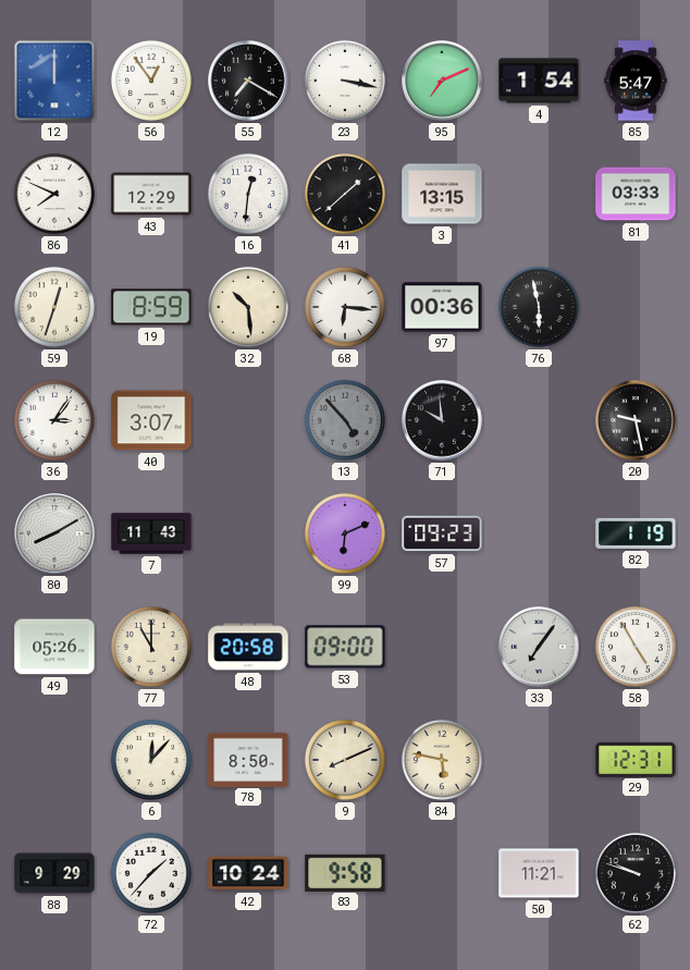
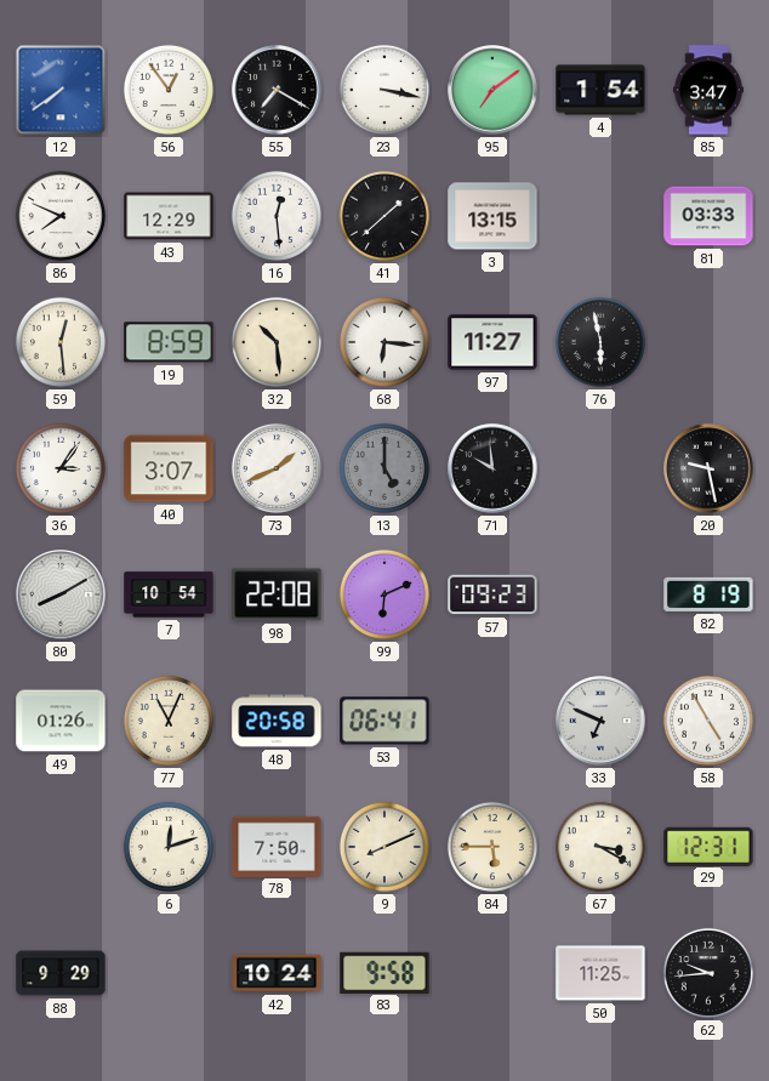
12: 12:00 -> 7:39
95: 7:11 -> 7:09
85: 5:47 -> 3:47
16: 12:31 -> 12:29
59: 12:33 -> 12:29
97: 00:36 -> 11:27
73: none -> 1:41
13: 4:53 -> 5:00
7: 11:43 -> 10:54
98: none -> 22:08
82: 1:19 -> 8:19
49: 05:26 -> 01:26
77: 11:00 -> 11:04
53: 09:00 -> 06:41
33: 7:06 -> 6:49
6: 12:07 -> 12:12
78: 8:50 -> 7:50
84: 5:47 -> 5:45
67: none -> 3:20
72: 1:37 -> none
50: 11:21 -> 11:25
62: 9:48 -> 9:44
